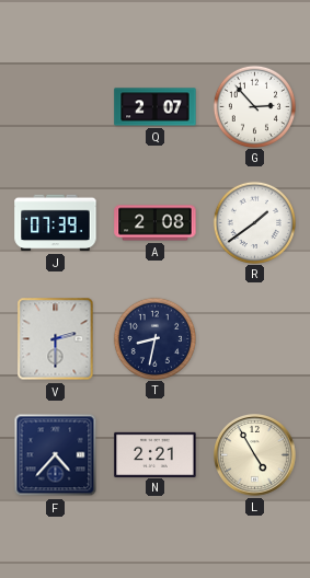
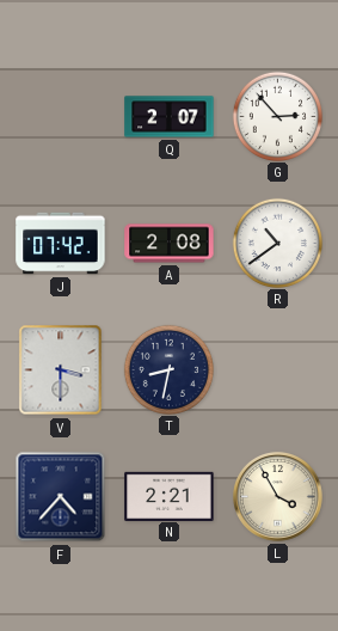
J: 07:39 -> 07:42
R: 1:39 -> 10:39
V: 2:30 -> 3:30
L: 4:55 -> 3:55
